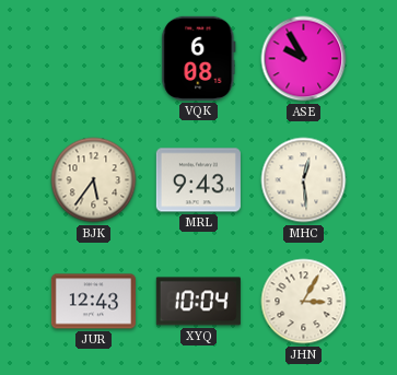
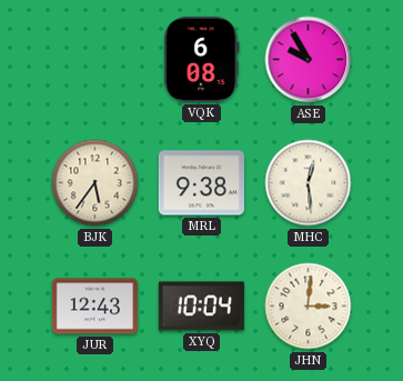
MRL: 9:43 -> 9:38
JHN: 3:05 -> 3:01
